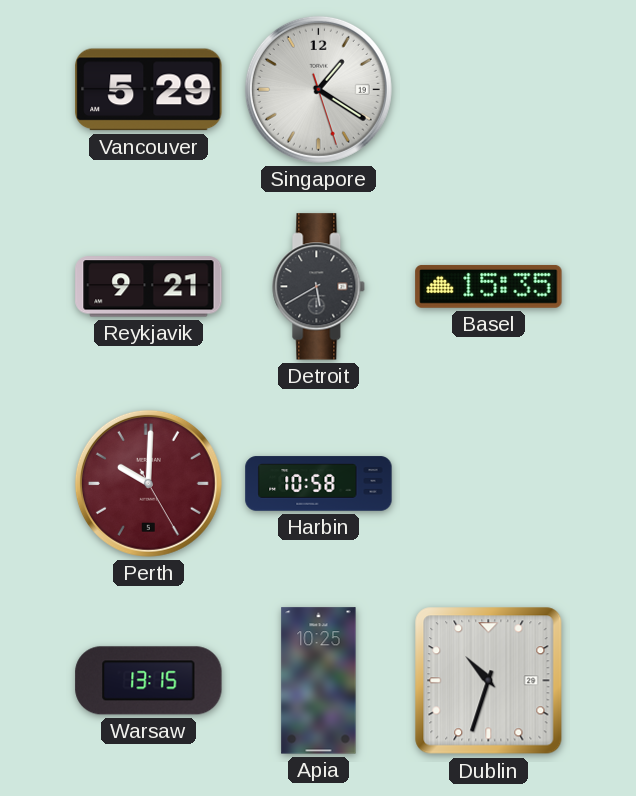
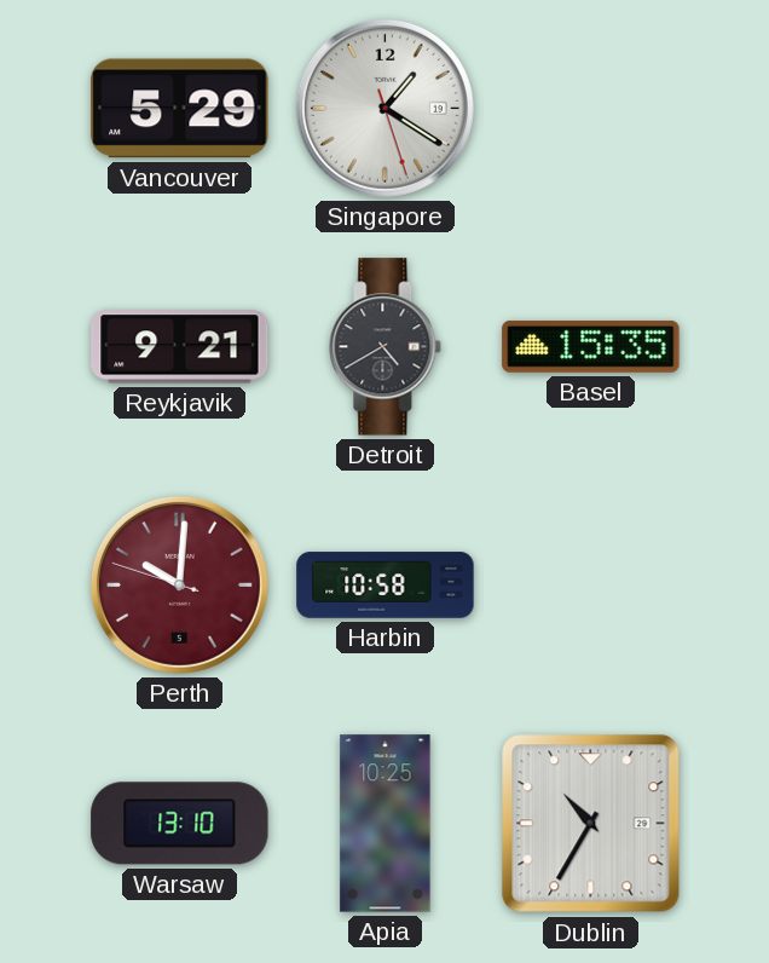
Detroit: 5:40 -> 4:40
Perth: 10:00:25 -> 10:00:48
Warsaw: 13:15 -> 13:10
Dublin: 10:33 -> 10:35
